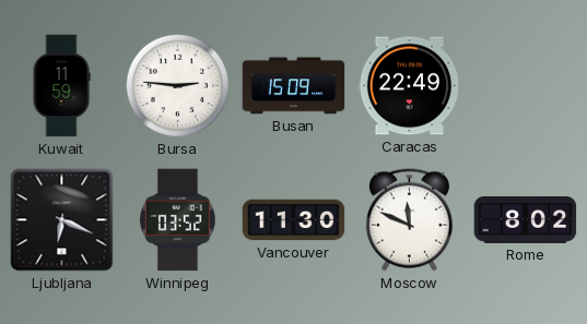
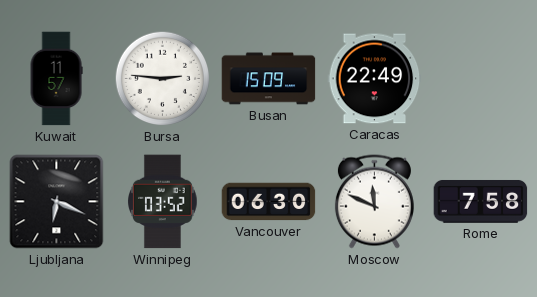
Kuwait: 11:59 -> 11:57
Vancouver: 11:30 -> 06:30
Rome: 8:02 -> 7:58
